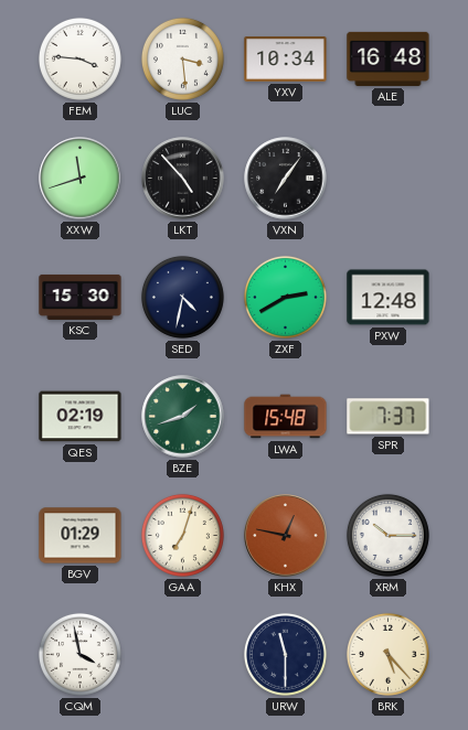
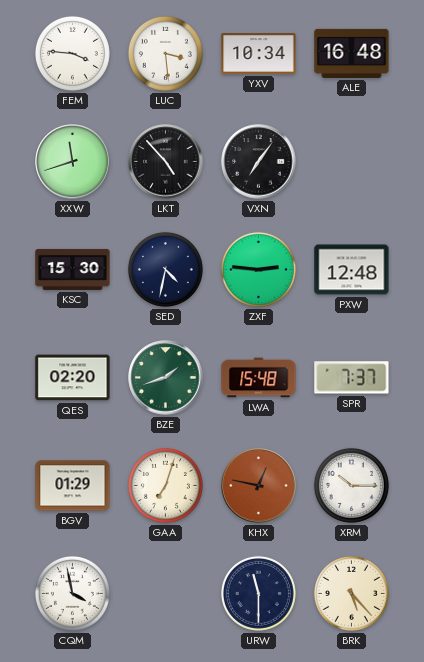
ZXF: 2:40 -> 2:46
QES: 02:19 -> 02:20
